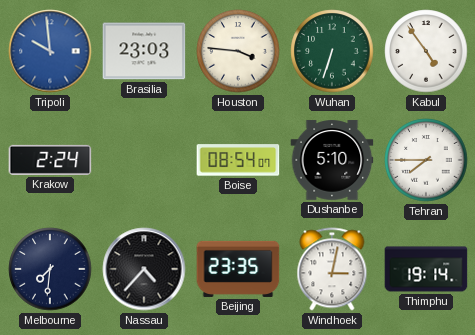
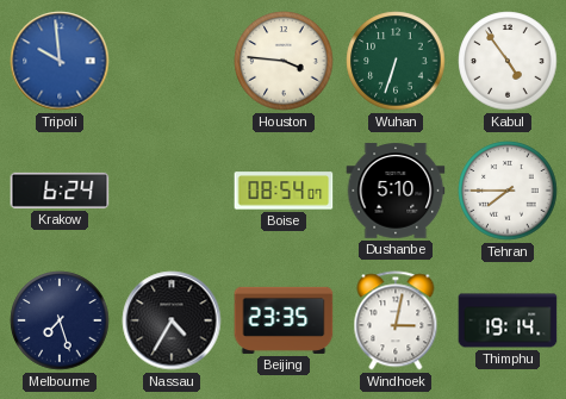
Brasilia: 23:03 -> none
Krakow: 2:24 -> 6:24
Melbourne: 7:31 -> 7:27
Nassau: 4:37 -> 4:35
